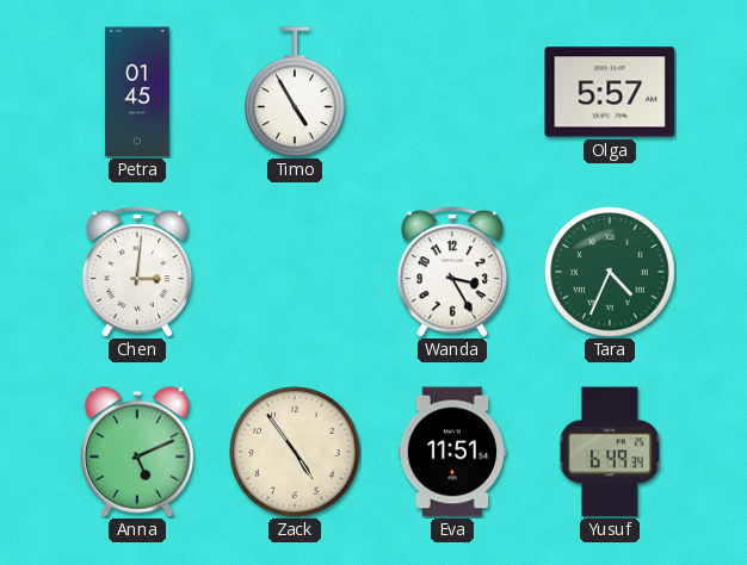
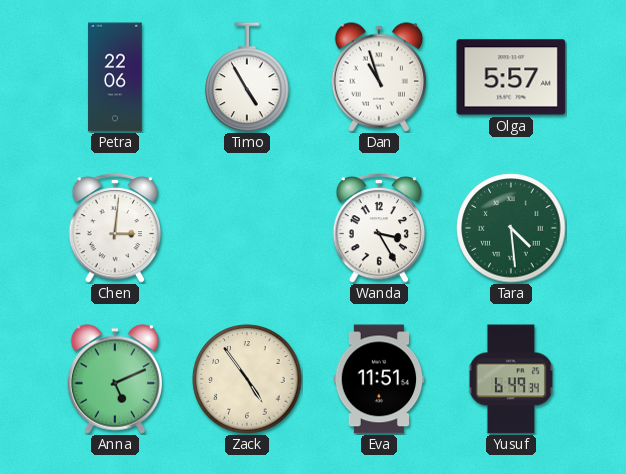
Petra: 01:45 -> 22:06
Dan: none -> 10:57
Tara: 4:34 -> 4:29
